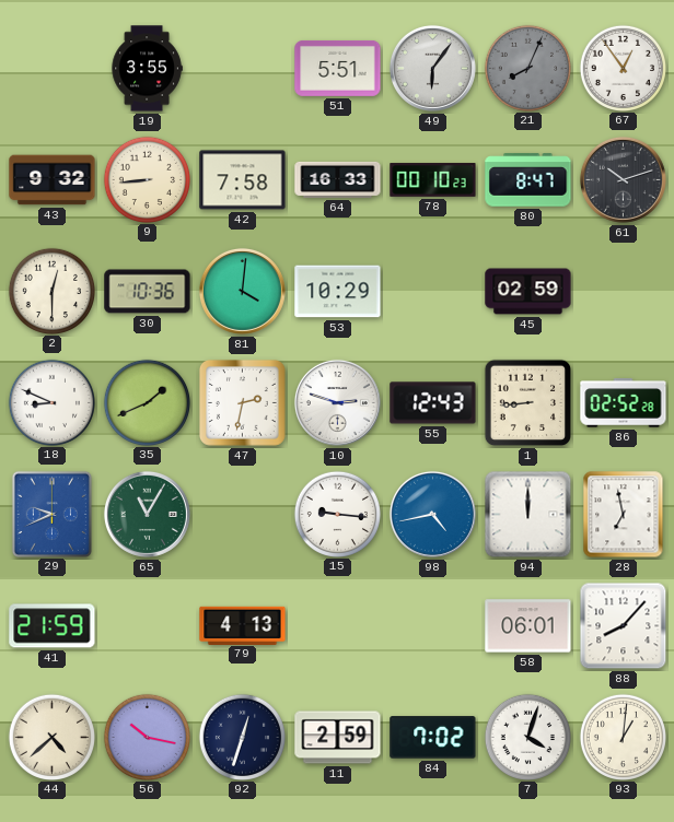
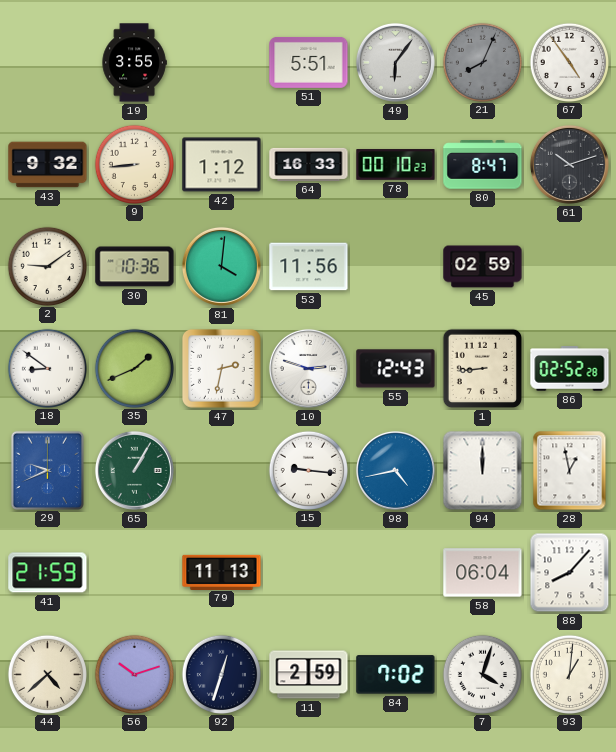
67: 12:54 -> 4:54
42: 7:58 -> 1:12
2: 12:30 -> 9:09
53: 10:29 -> 11:56
18: 8:49 -> 8:51
65: 11:05 -> 1:05
28: 6:58 -> 12:58
79: 4:13 -> 11:13
58: 06:01 -> 06:04
56: 10:17 -> 10:12
